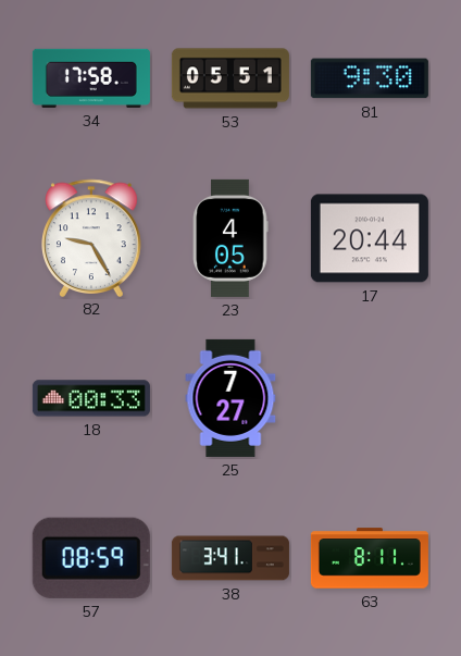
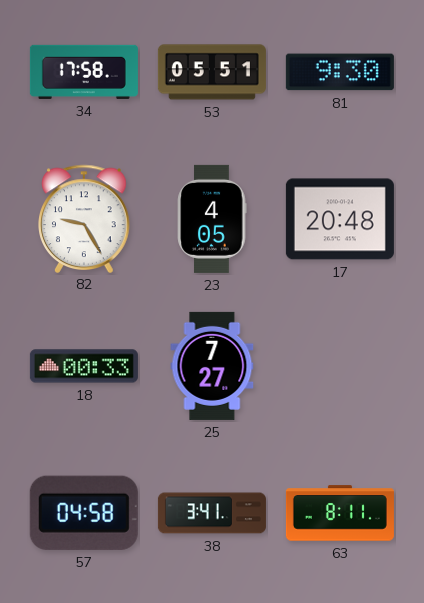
17: 20:44 -> 20:48
57: 08:59 -> 04:58
